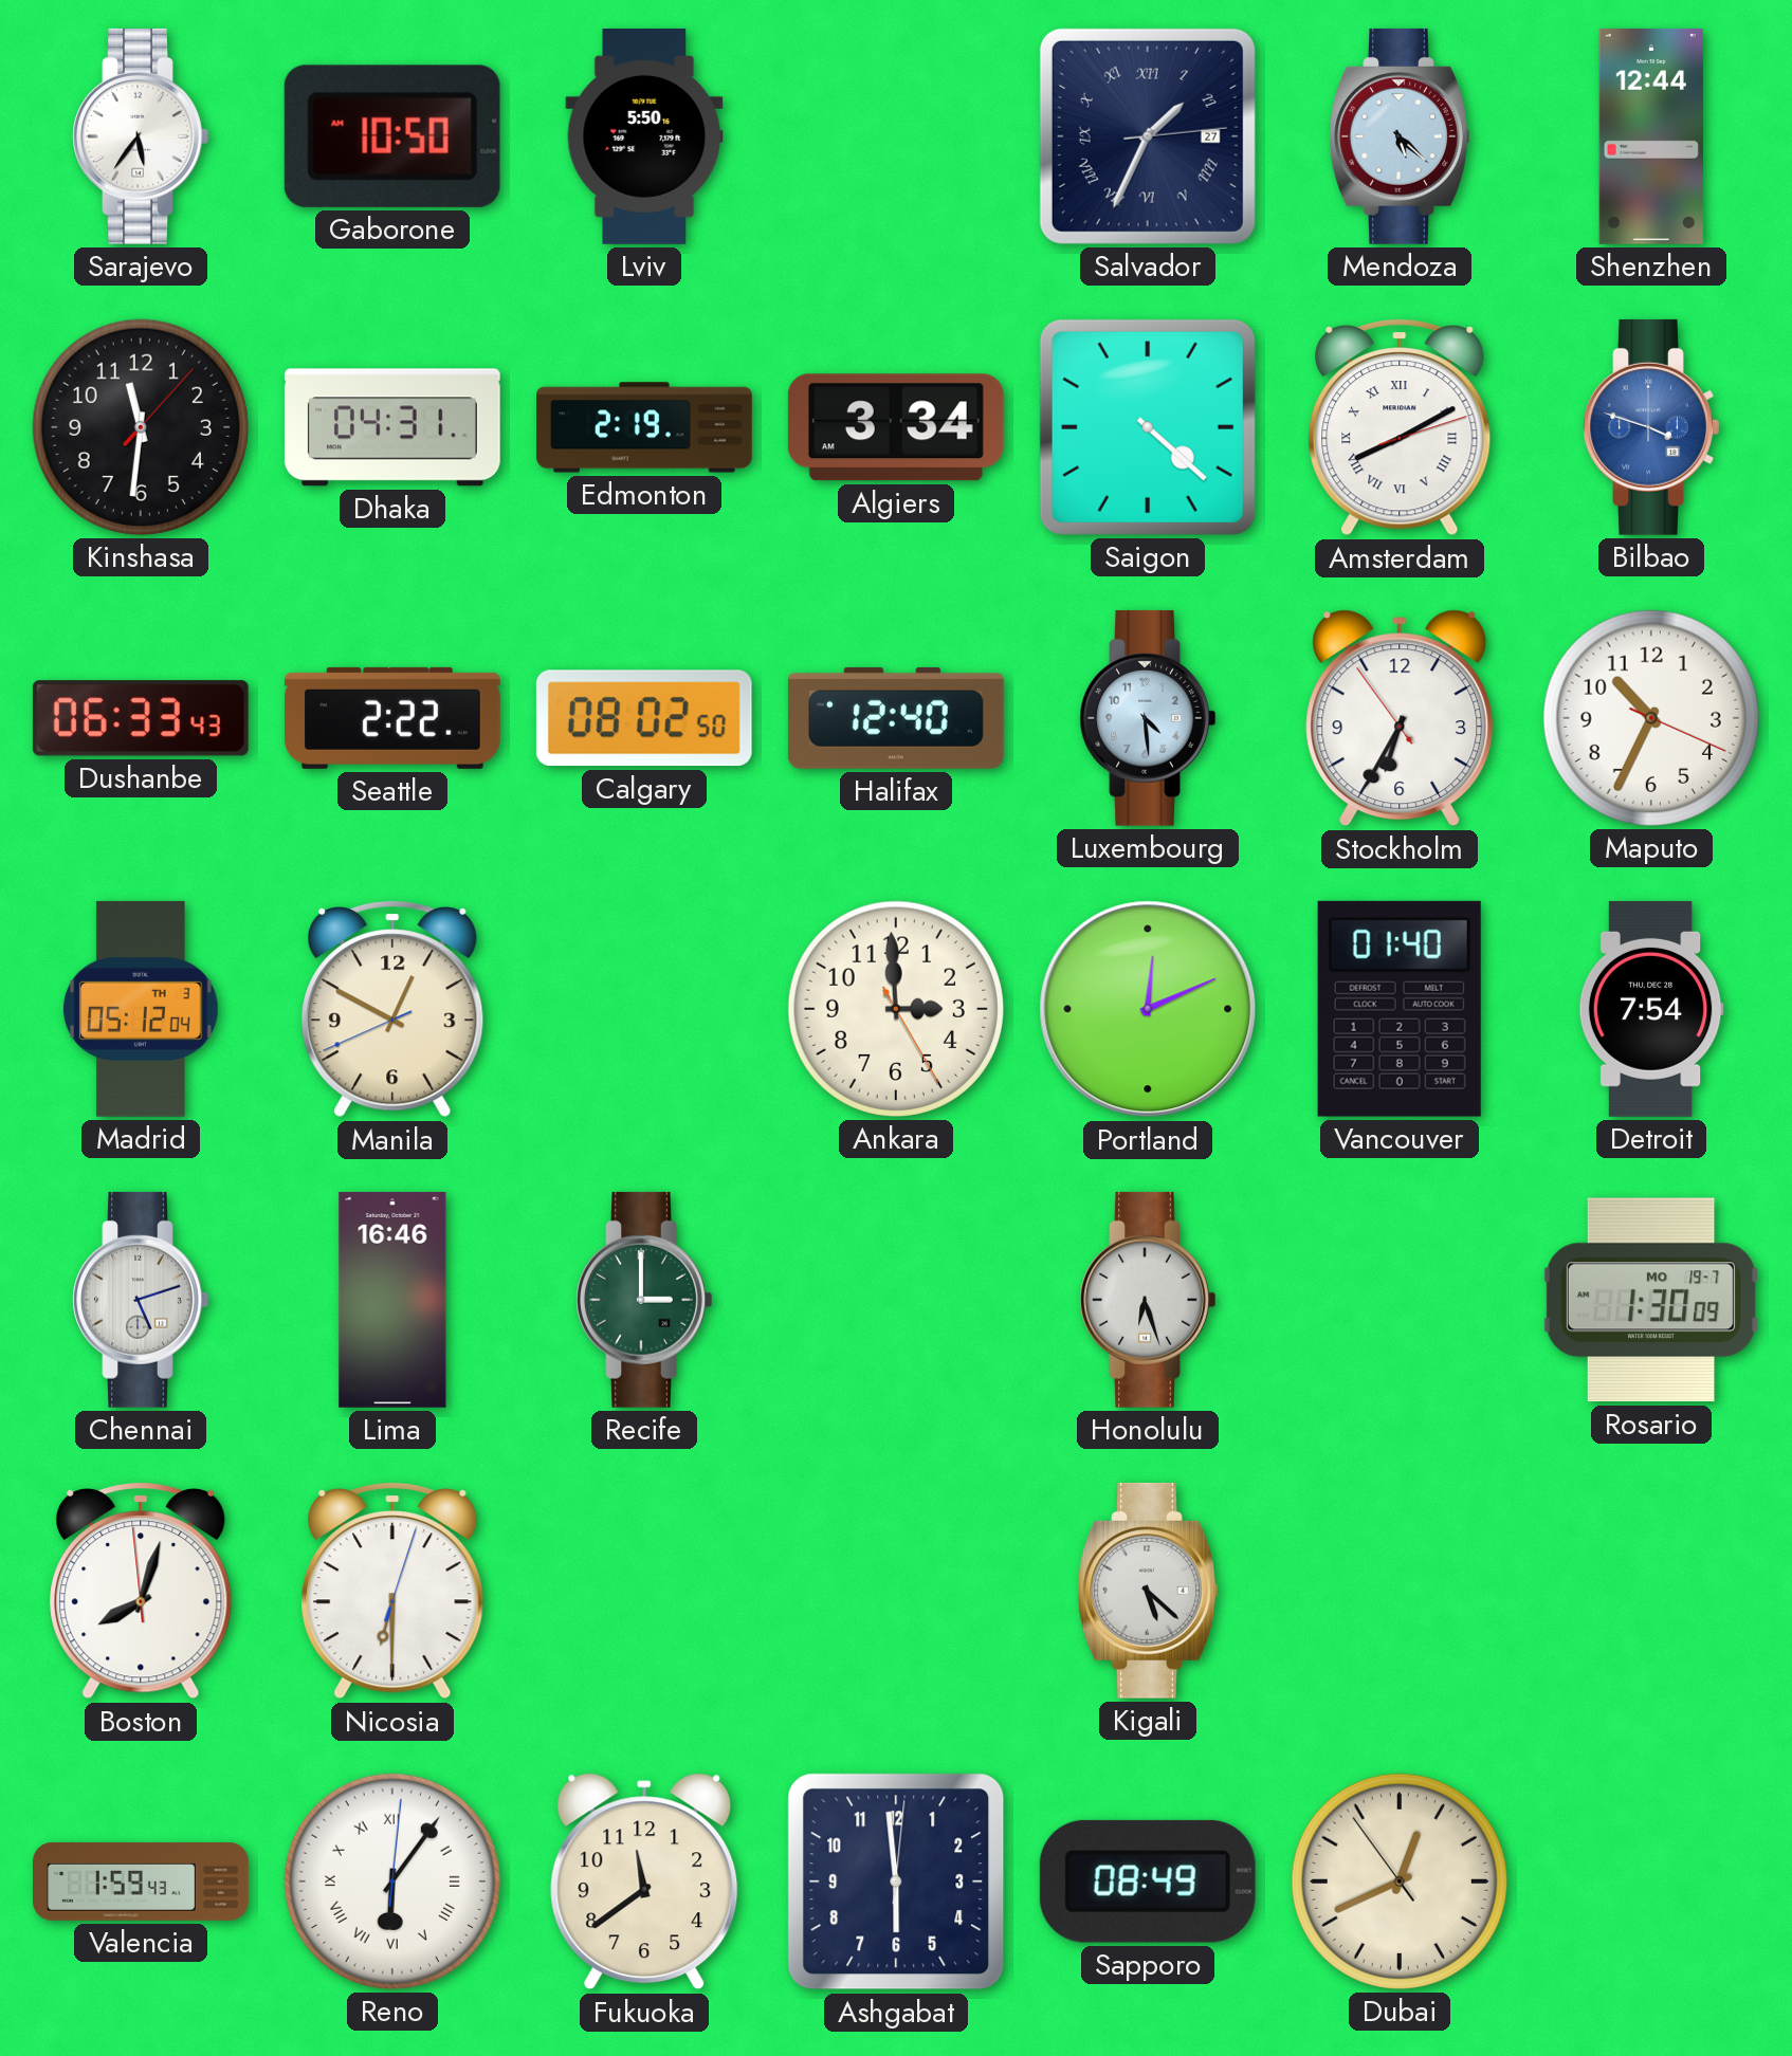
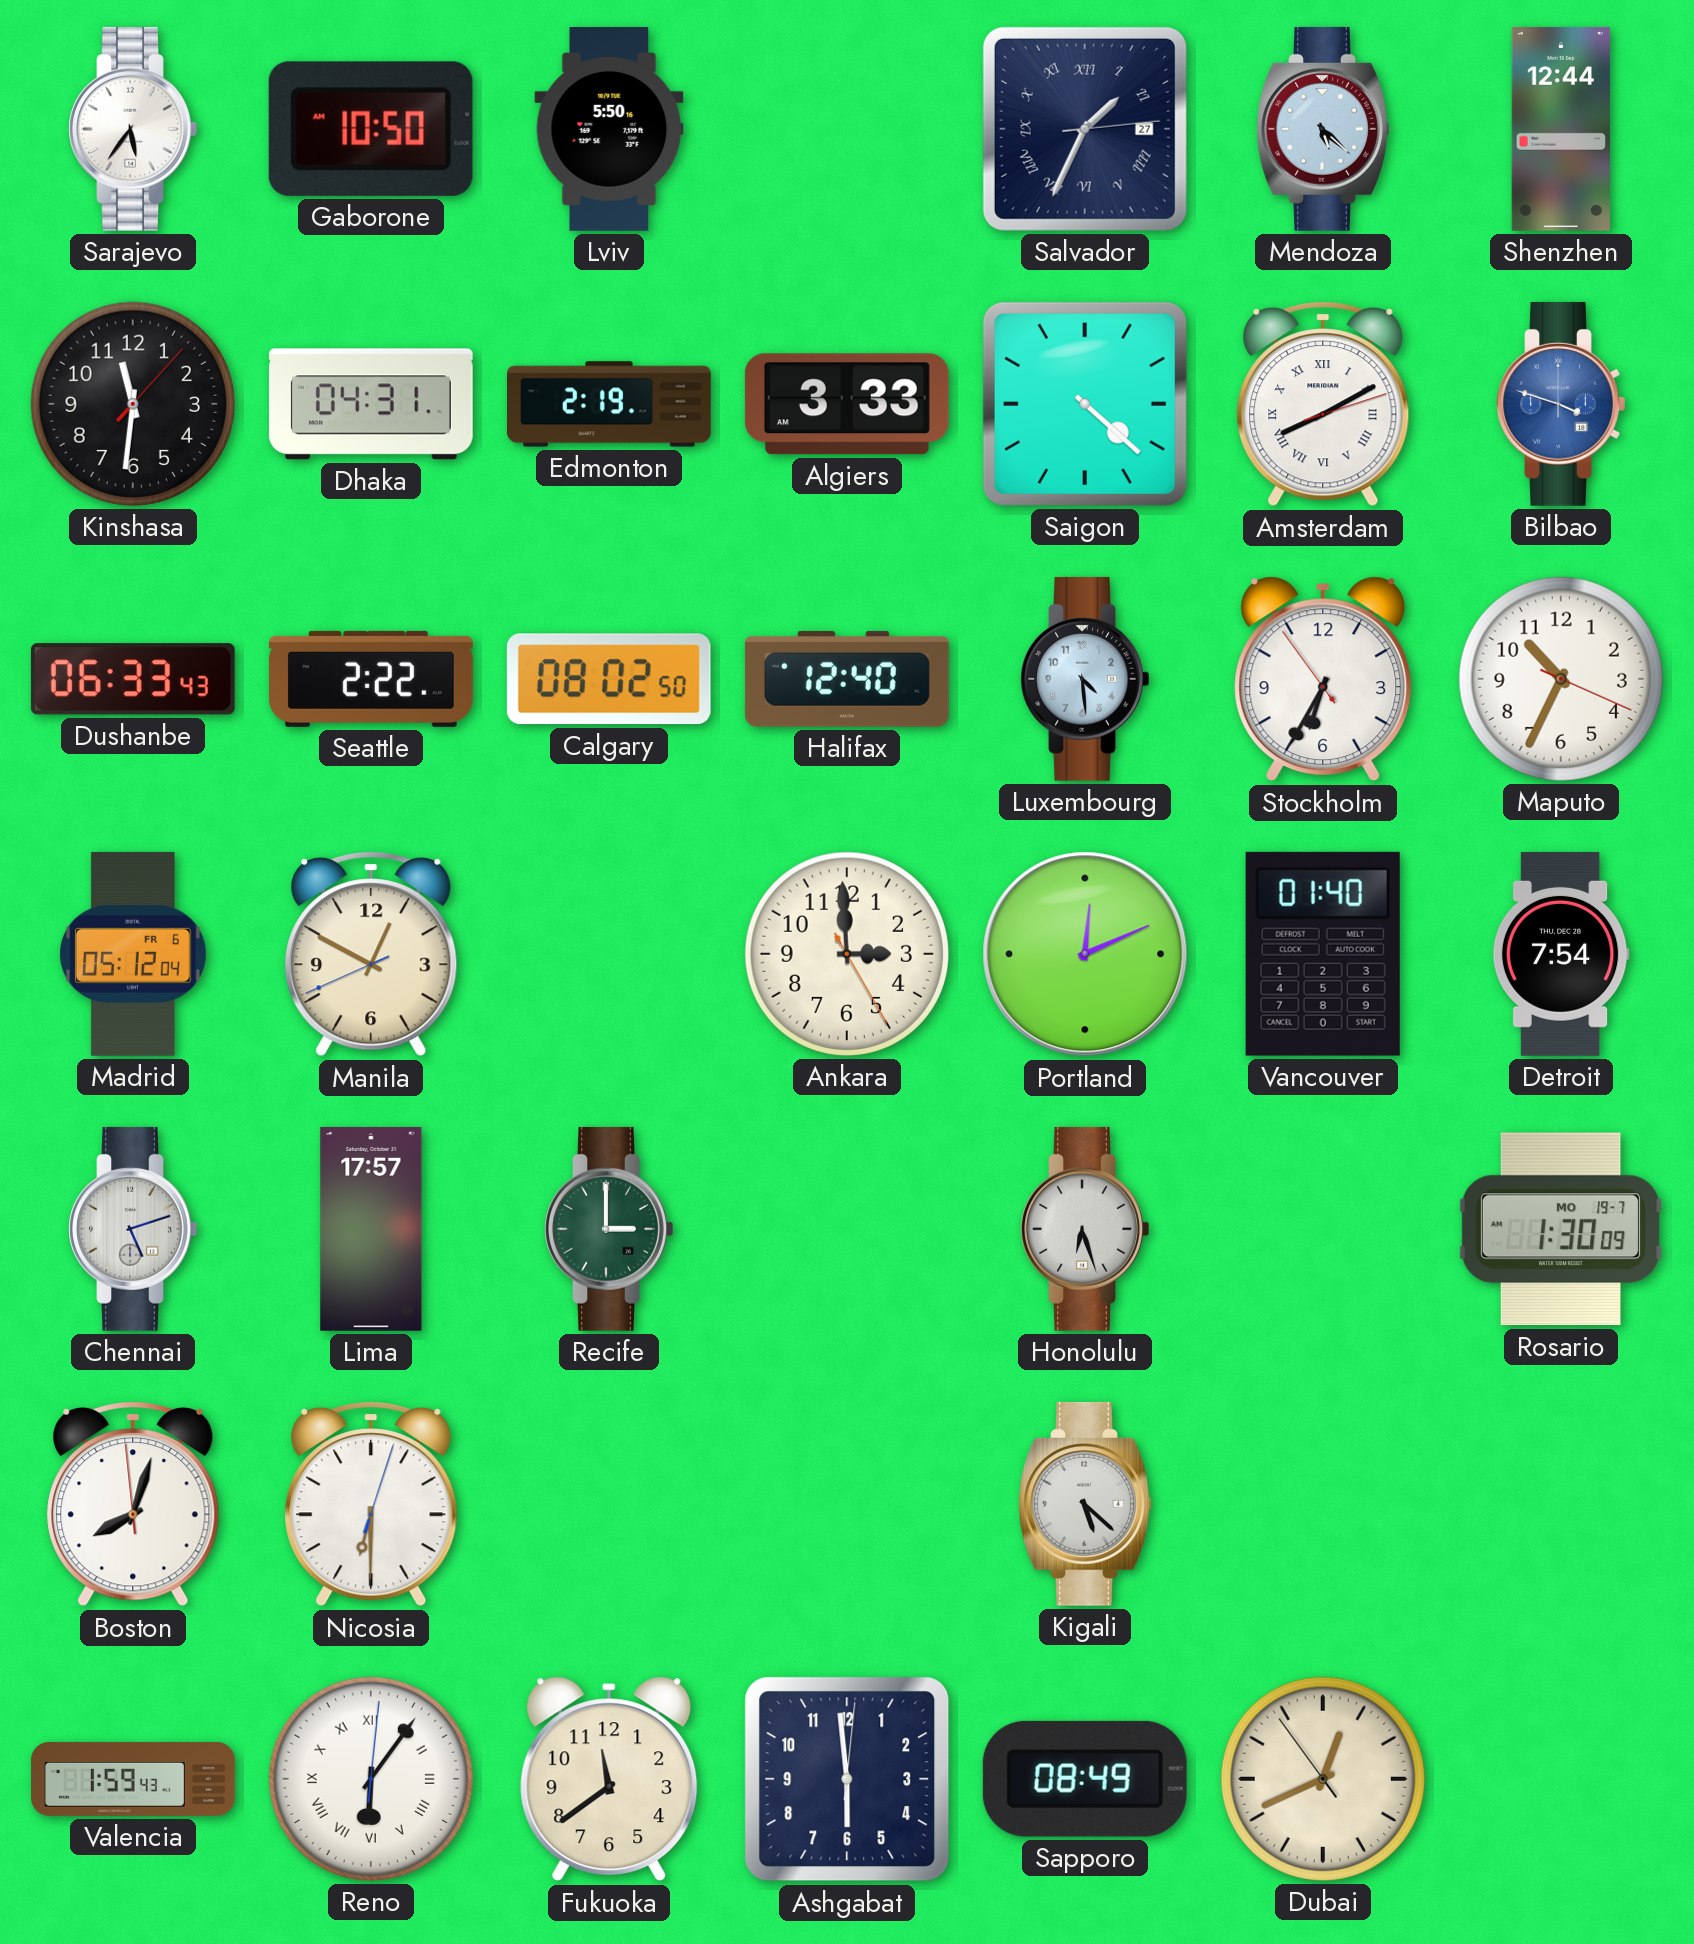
Algiers: 3:34 -> 3:33
Madrid date: TH 3 -> FR 6
Lima: 16:46 -> 17:57
